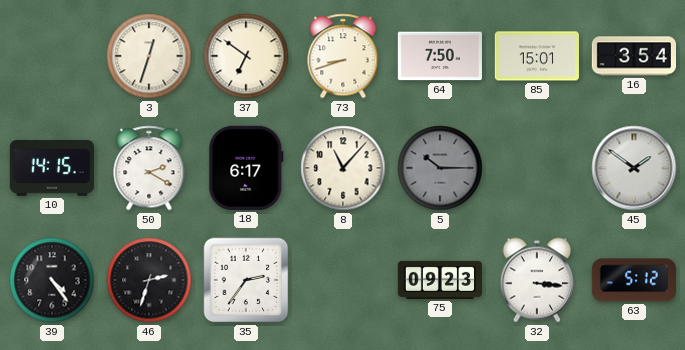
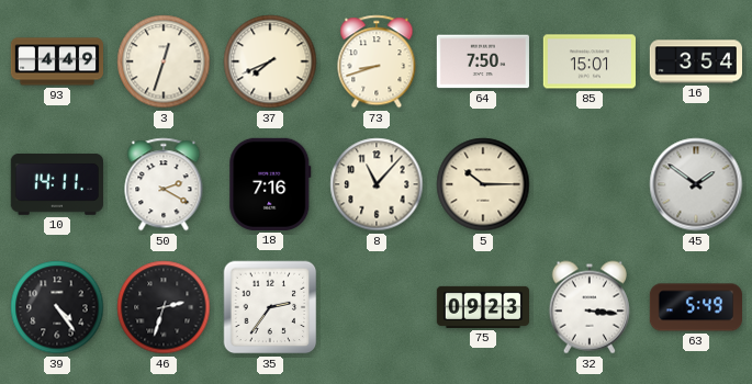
93: none -> 4:49
37: 6:51 -> 7:41
10: 14:15 -> 14:11
18: 6:17 -> 7:16
5 dial: grey -> cream
63: 5:12 -> 5:49
